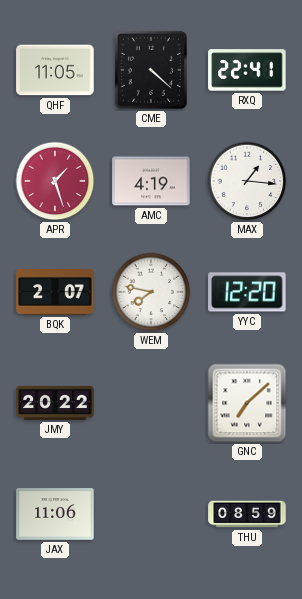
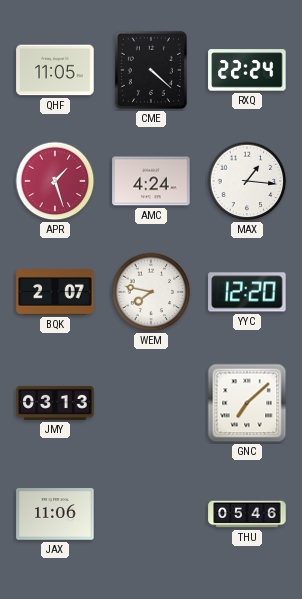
RXQ: 22:41 -> 22:24
AMC: 4:19 -> 4:24
JMY: 20:22 -> 03:13
THU: 08:59 -> 05:46
